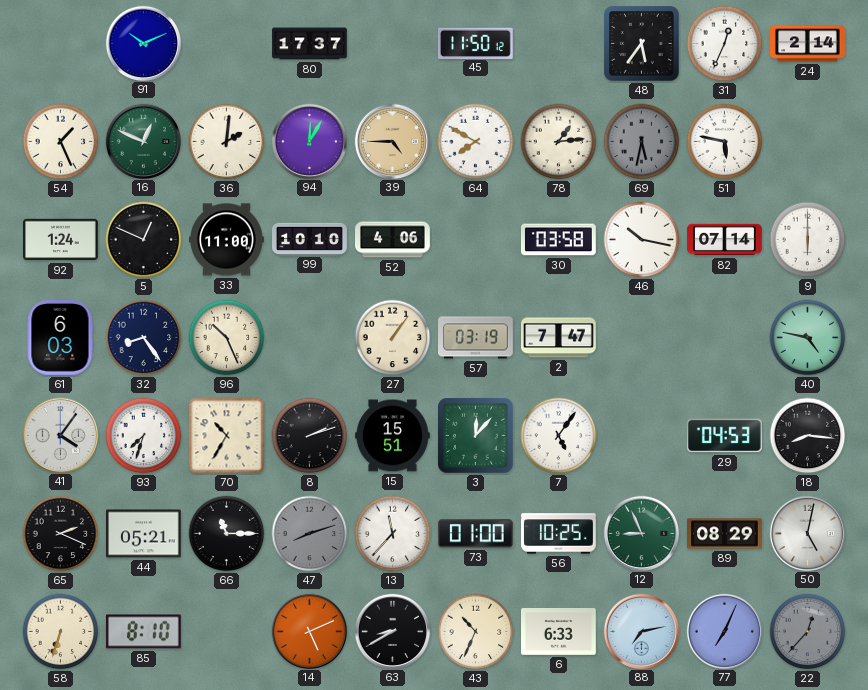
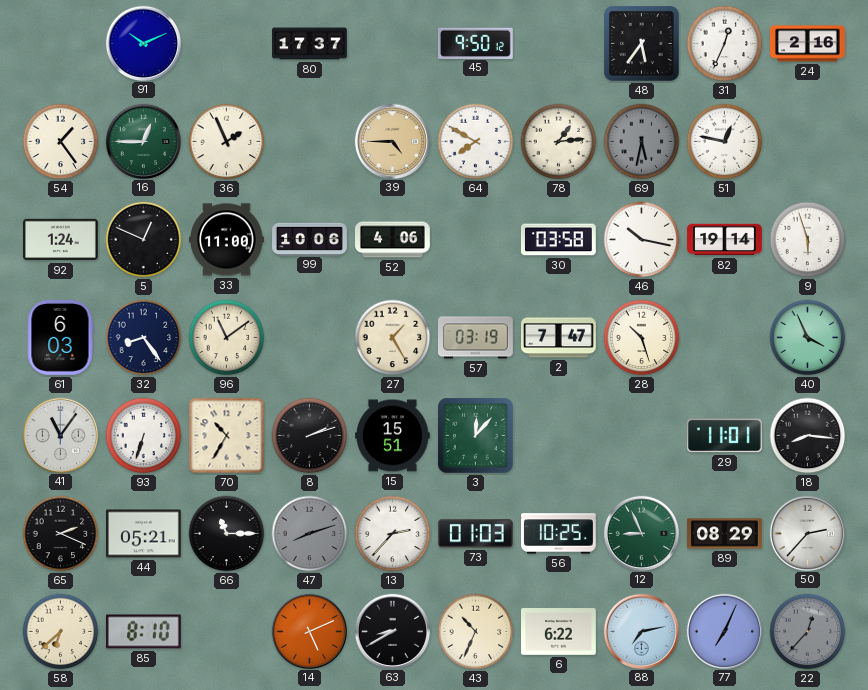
45: 11:50 -> 9:50
24: 2:14 -> 2:16
54: 1:26 -> 1:24
16: 12:49 -> 12:45
36: 2:01 -> 1:56
94: 12:05 -> none
51: 5:47 -> 12:47
99: 10:10 -> 10:06
82: 07:14 -> 19:14
9: 6:00 -> 5:57
96: 10:26 -> 11:09
27: 1:06 -> 1:25
28: none -> 10:27
40: 4:47 -> 3:56
41: 4:06 -> 11:06
93: 7:33 -> 6:33
7: 5:06 -> none
29: 04:53 -> 11:01
13: 11:37 -> 2:37
73: 01:00 -> 01:03
50: 5:02 -> 2:37
58: 6:33 -> 6:38
6: 6:33 -> 6:22
